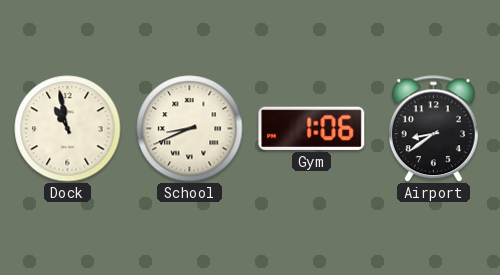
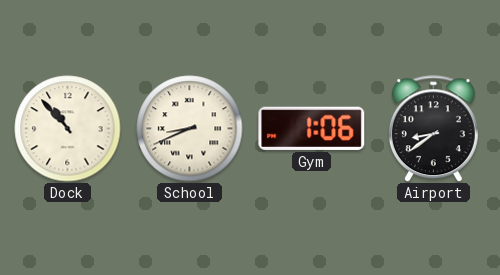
Dock: 10:58 -> 10:53
